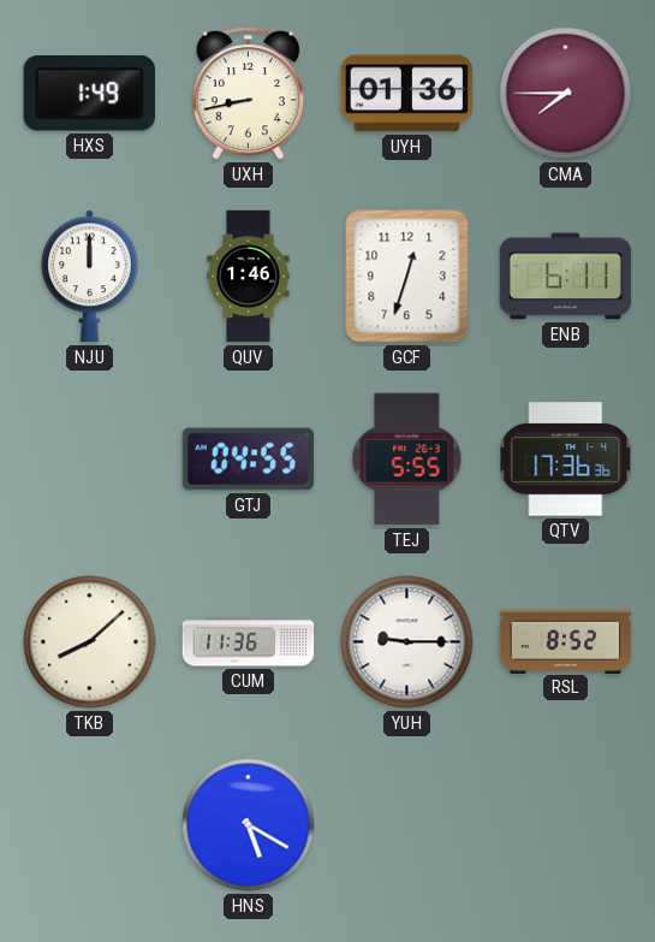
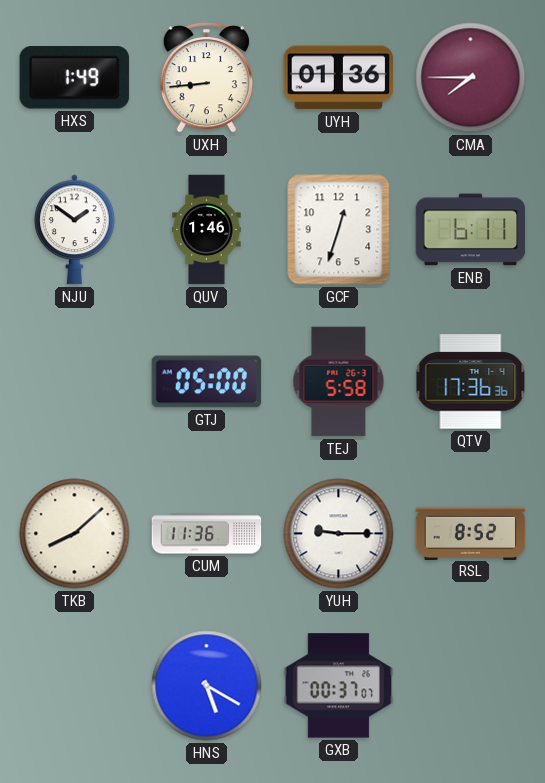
UXH: 8:43 -> 8:44
NJU: 12:00 -> 1:51
GTJ: 04:55 -> 05:00
TEJ: 5:55 -> 5:58
GXB: none -> 00:37
